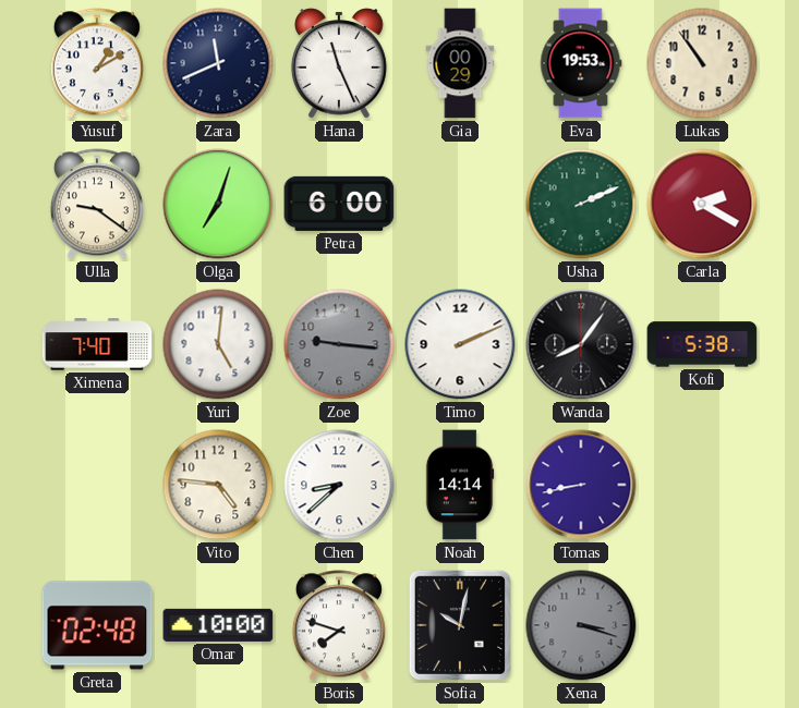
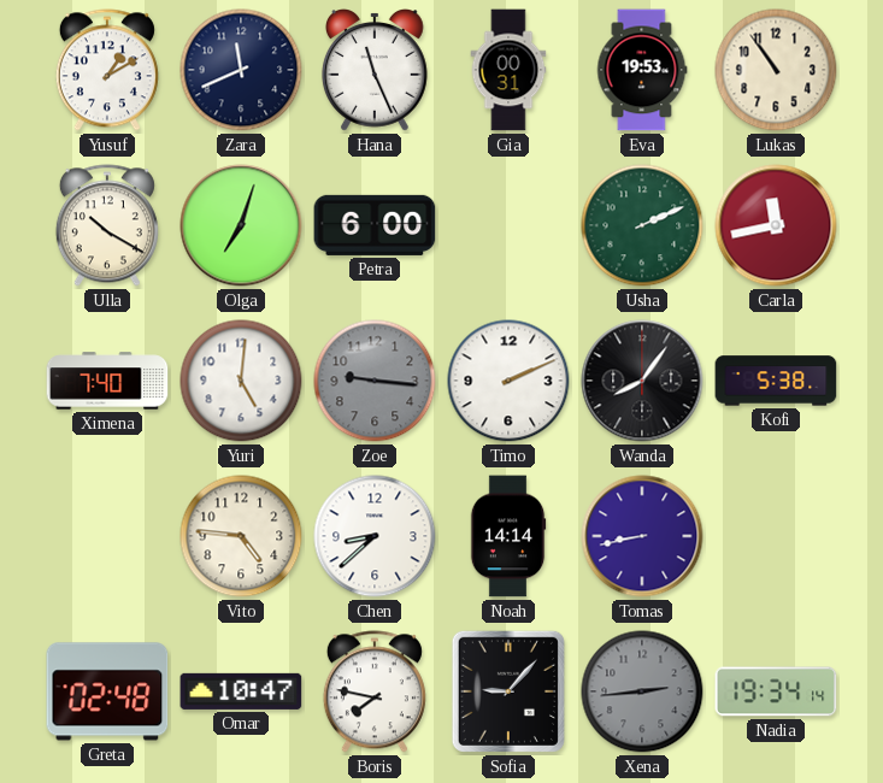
Gia: 00:29 -> 00:31
Ulla: 9:21 -> 10:20
Carla: 2:20 -> 11:43
Omar: 10:00 -> 10:47
Boris: 7:48 -> 7:47
Sofia: 10:02 -> 9:07
Xena: 3:18 -> 2:44
Nadia: none -> 19:34
